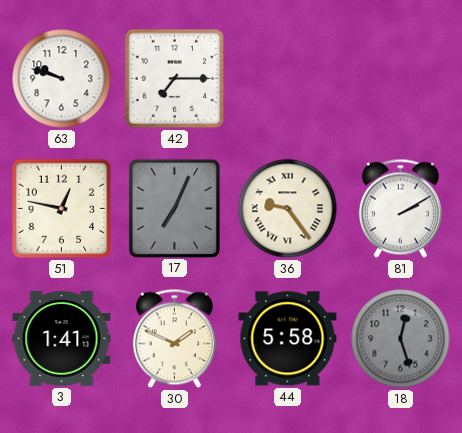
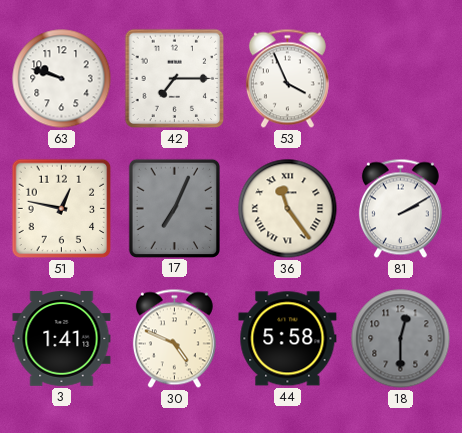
53: none -> 3:56
36: 9:24 -> 11:24
30: 1:49 -> 4:49
18: 12:27 -> 12:30
